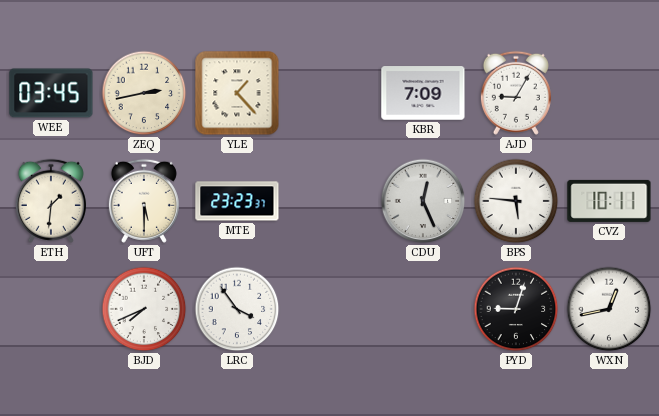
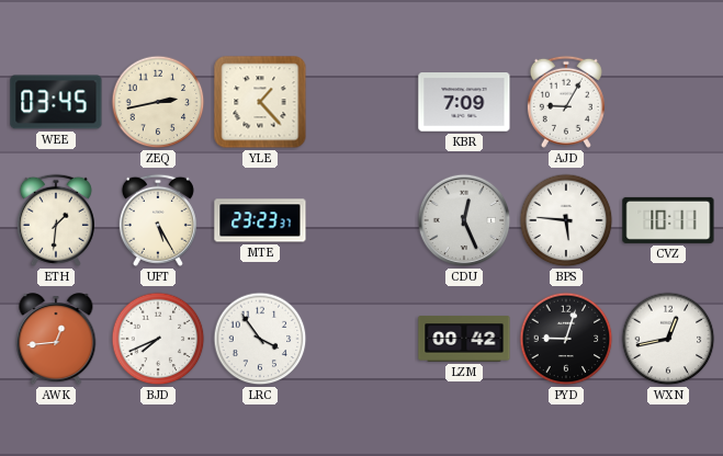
UFT: 5:30 -> 5:25
AWK: none -> 12:44
LZM: none -> 00:42
